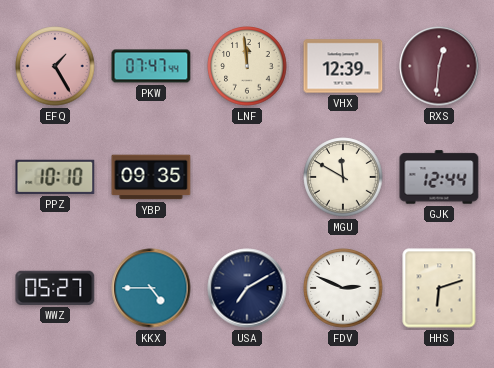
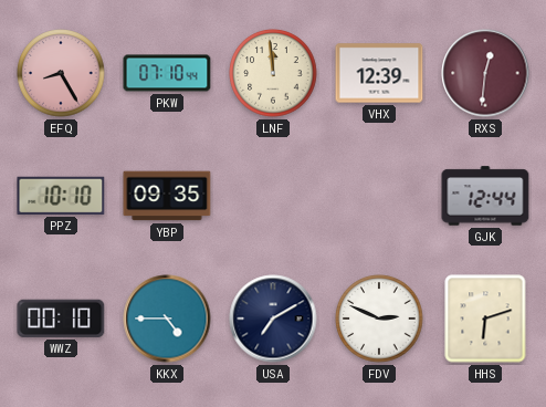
EFQ: 1:25 -> 8:25
PKW: 07:47 -> 07:10
MGU: 11:50 -> none
WWZ: 05:27 -> 00:10
